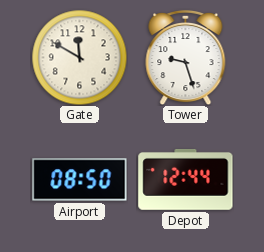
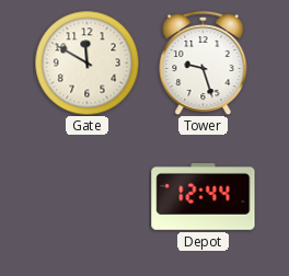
Airport: 08:50 -> none
